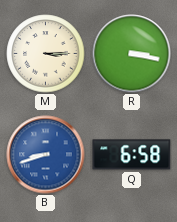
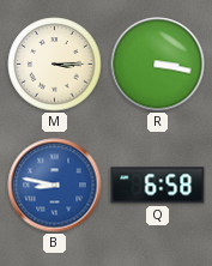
B: 8:42 -> 8:47
